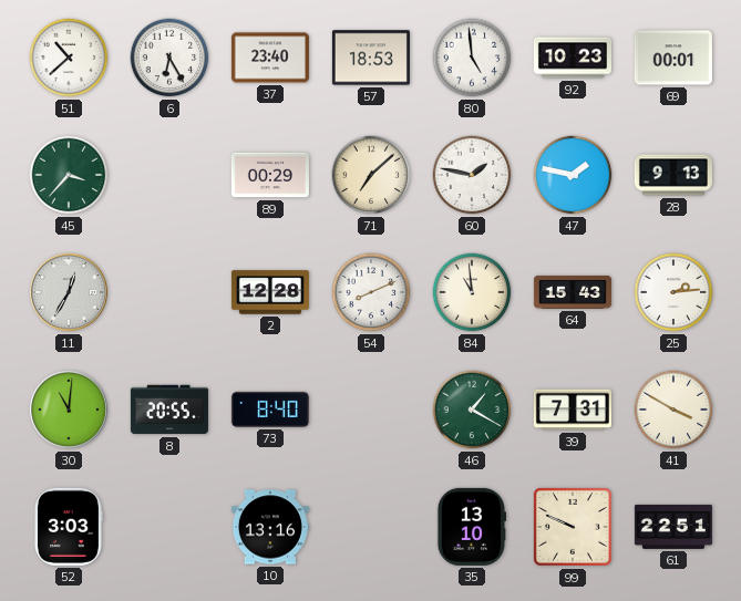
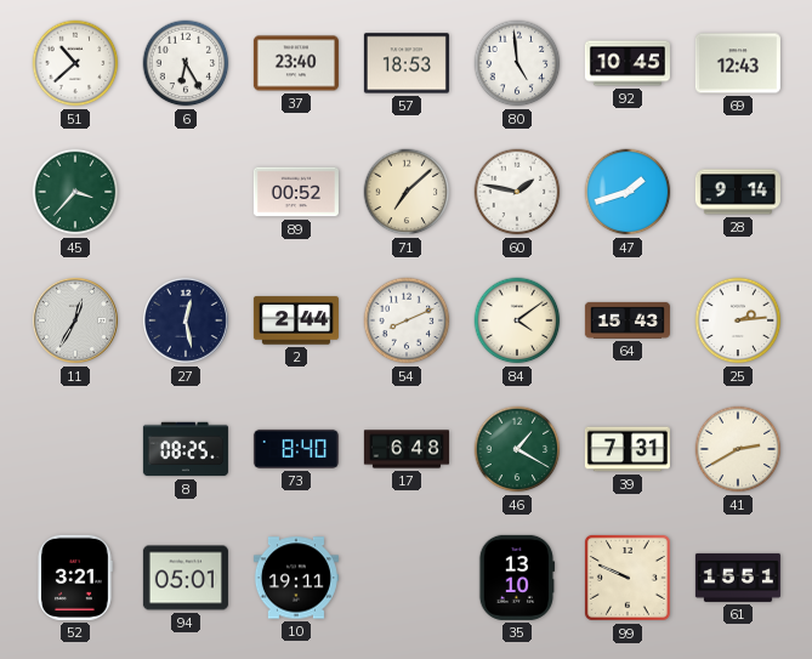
92: 10:23 -> 10:45
69: 00:01 -> 12:43
89: 00:29 -> 00:52
47: 1:47 -> 1:42
28: 9:13 -> 9:14
27: none -> 12:28
2: 12:28 -> 2:44
84: 10:59 -> 4:09
30: 11:01 -> none
8: 20:55 -> 08:25
17: none -> 6:48
41: 3:50 -> 2:40
52: 3:03 -> 3:21
94: none -> 05:01
10: 13:16 -> 19:11
61: 22:51 -> 15:51
